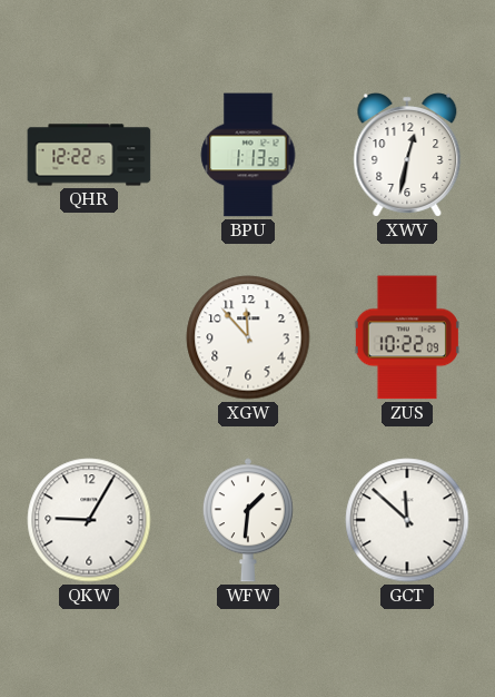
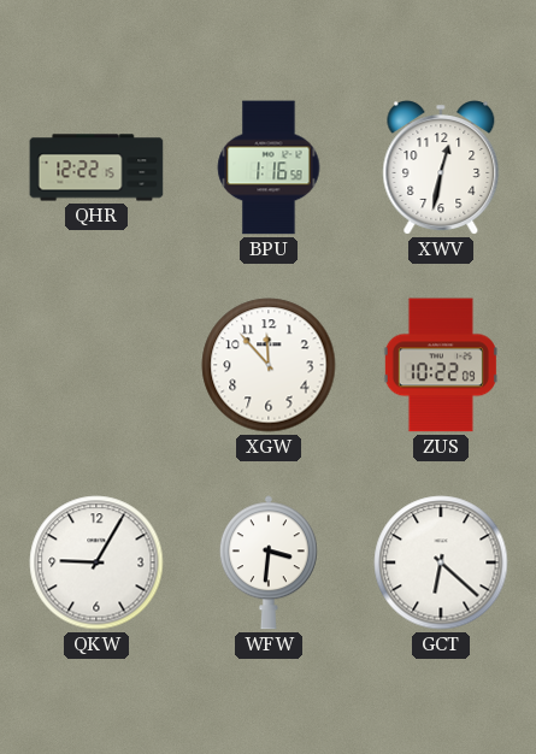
BPU: 1:13 -> 1:16
WFW: 1:31 -> 3:31
GCT: 11:52 -> 6:22
